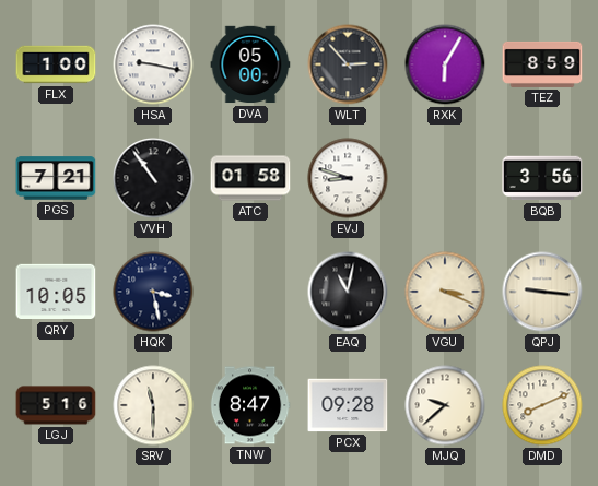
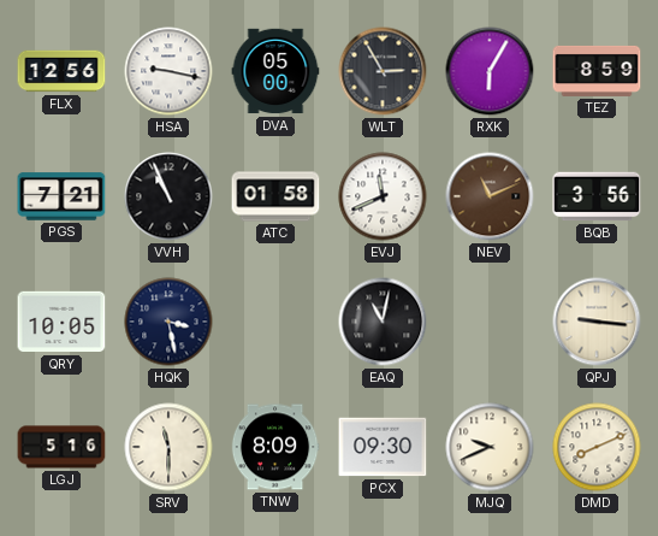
FLX: 1:00 -> 12:56
WLT: 2:53 -> 2:55
VVH: 10:54 -> 10:56
EVJ: 8:48 -> 11:41
NEV: none -> 11:11
VGU: 3:19 -> none
TNW: 8:47 -> 8:09
PCX: 09:28 -> 09:30
MJQ: 9:38 -> 9:41
